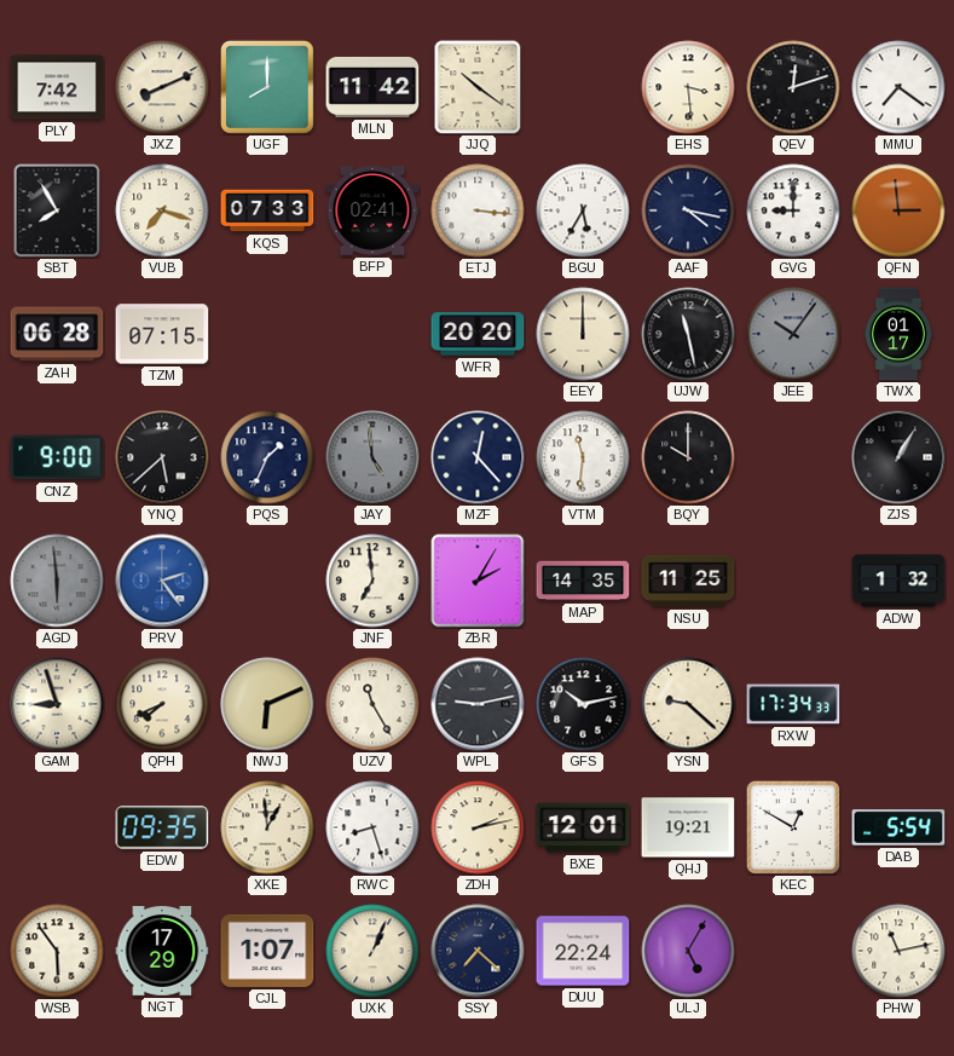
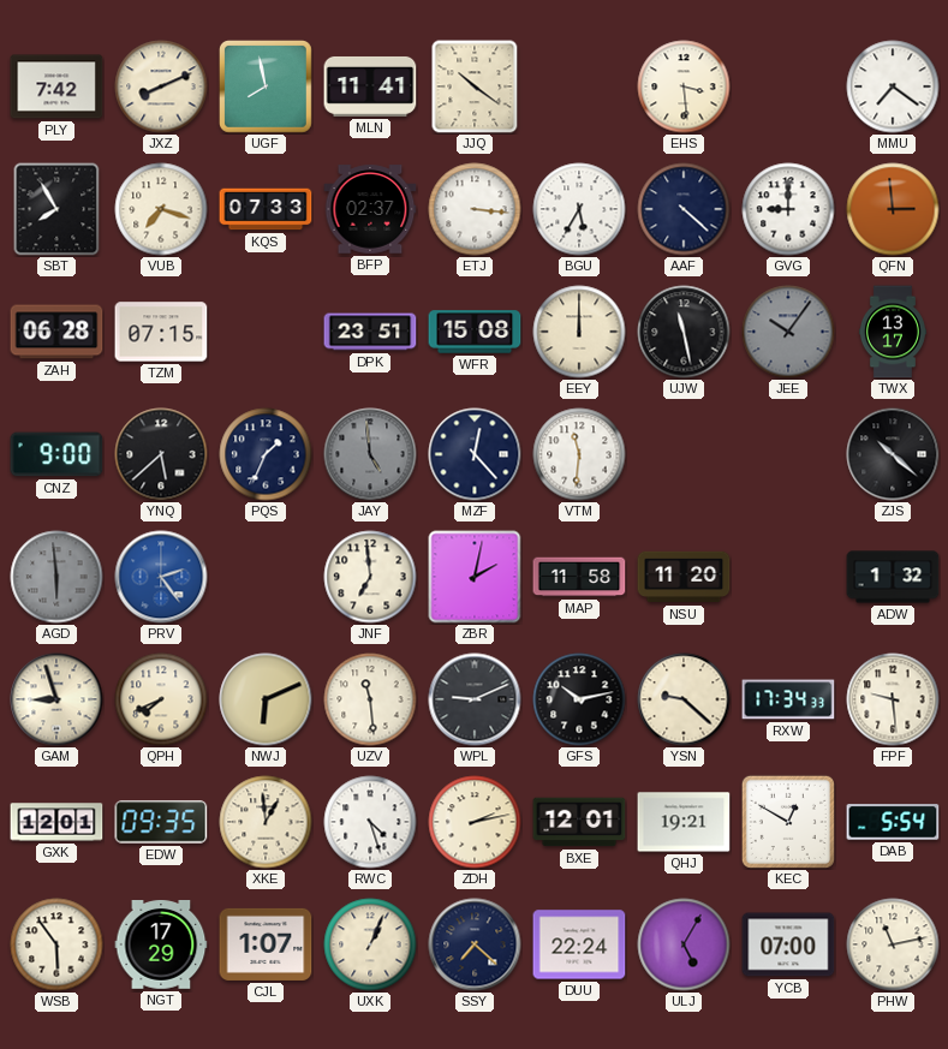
UGF: 8:00 -> 7:58
MLN: 11:42 -> 11:41
QEV: 12:12 -> none
BFP: 02:41 -> 02:37
AAF: 4:17 -> 4:22
DPK: none -> 23:51
WFR: 20:20 -> 15:08
TWX: 01:17 -> 13:17
BQY: 10:00 -> none
ZJS: 1:05 -> 10:22
ZBR: 2:05 -> 2:02
MAP: 14:35 -> 11:58
NSU: 11:25 -> 11:20
UZV: 11:25 -> 11:29
WPL: 9:13 -> 9:11
FPF: none -> 9:29
GXK: none -> 12:01
RWC: 8:27 -> 4:27
YCB: none -> 07:00
